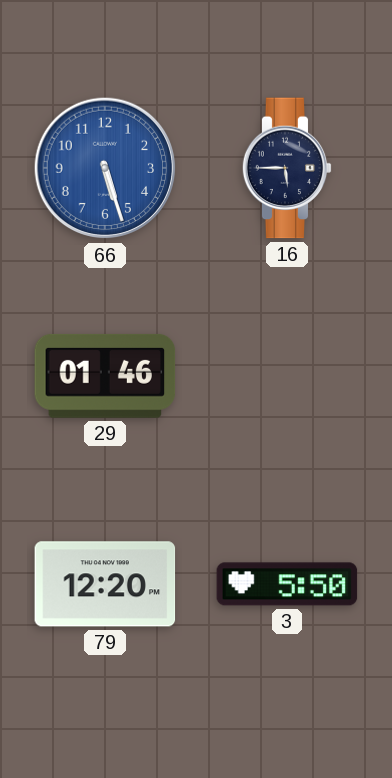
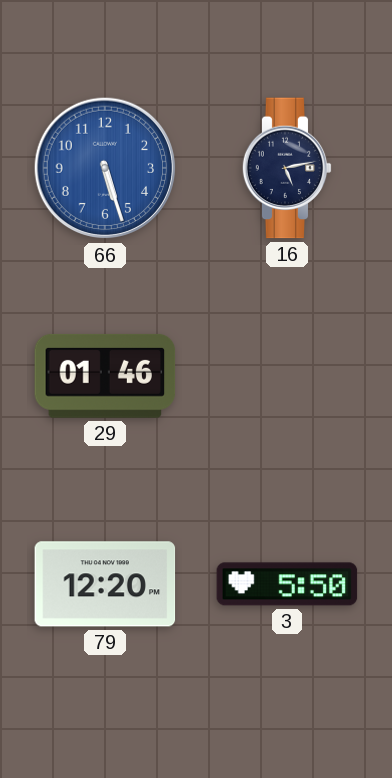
16: 5:45 -> 5:13
